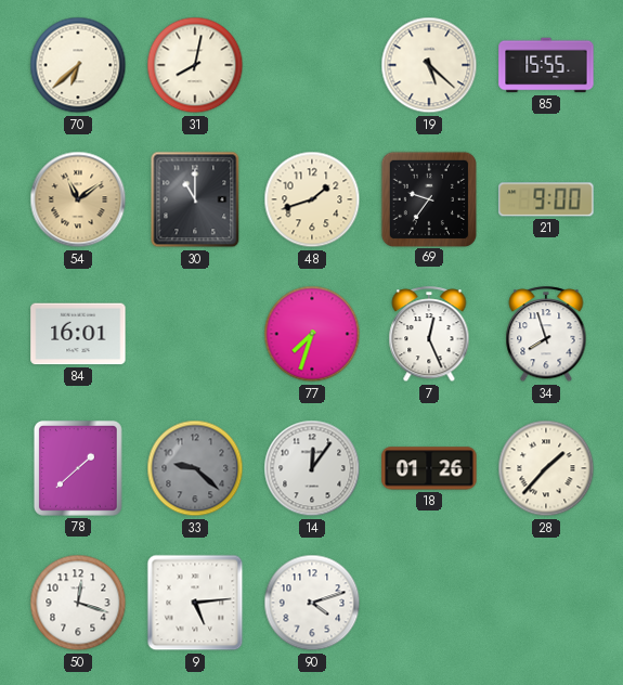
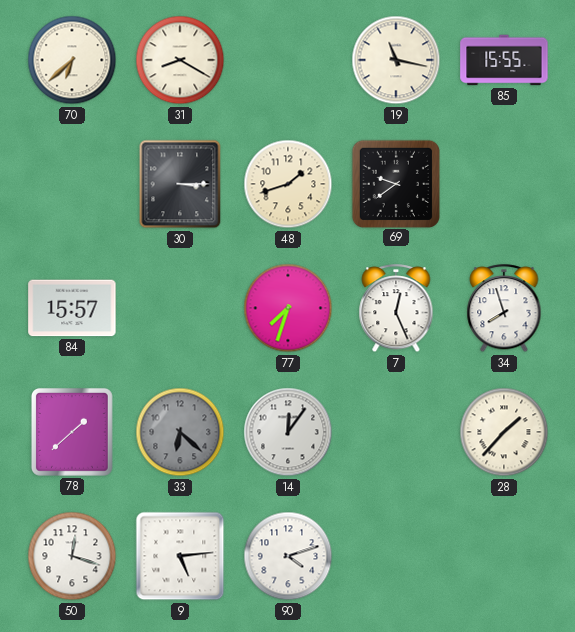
31: 8:02 -> 8:20
19: 5:22 -> 11:17
54: 11:09 -> none
30: 11:00 -> 3:15
69: 9:36 -> 9:39
21: 9:00 -> none
84: 16:01 -> 15:57
33: 9:22 -> 6:22
18: 01:26 -> none
